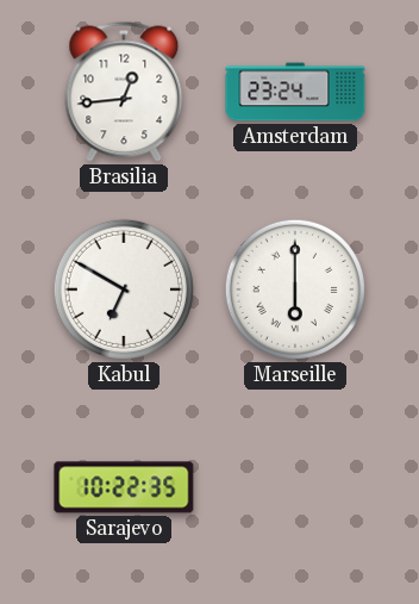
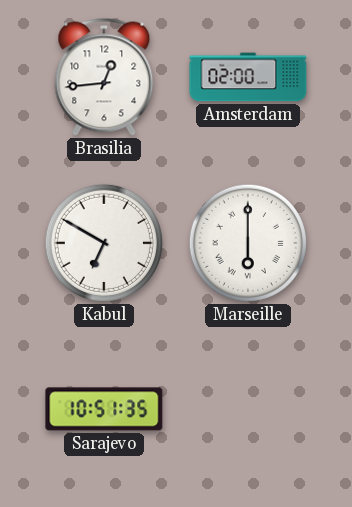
Amsterdam: 23:24 -> 02:00
Sarajevo: 10:22 -> 10:51
